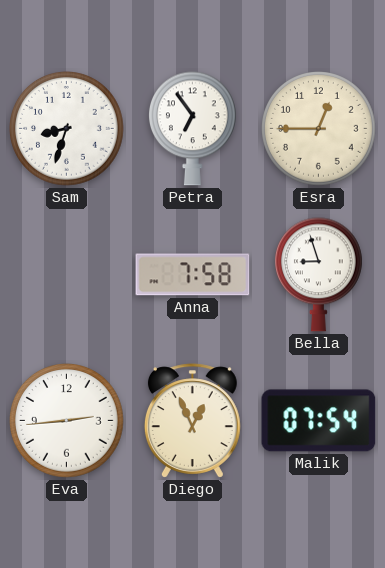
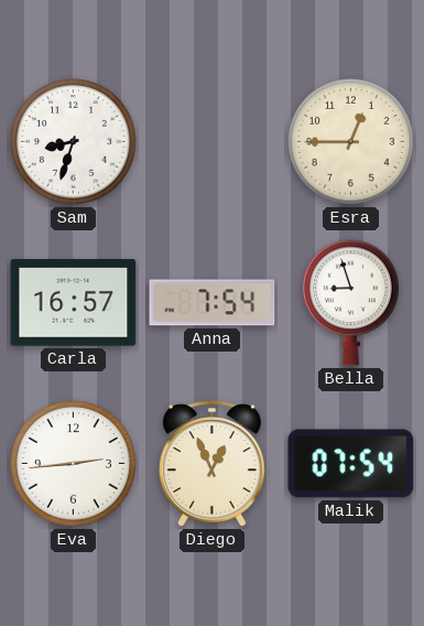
Petra: 6:54 -> none
Carla: none -> 16:57
Anna: 7:58 -> 7:54
